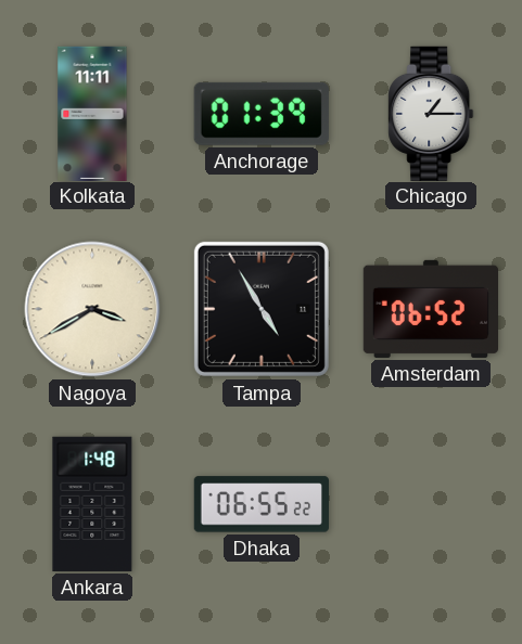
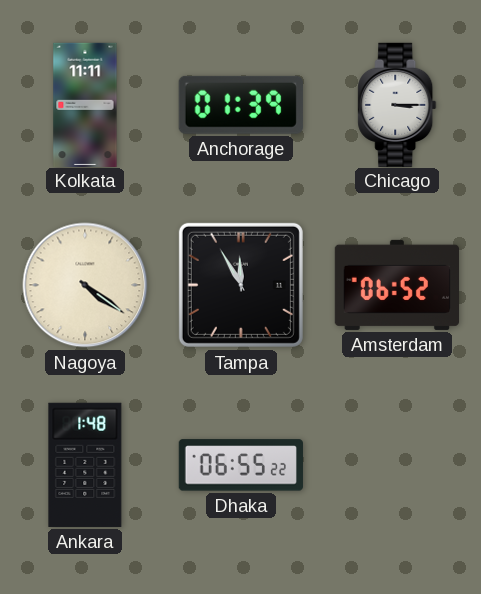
Chicago: 1:15 -> 3:15
Nagoya: 3:40 -> 4:21
Tampa: 4:55 -> 11:55
